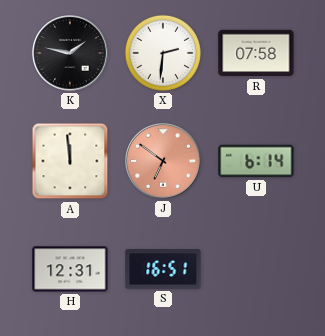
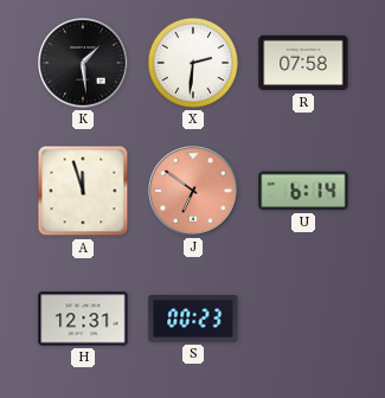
K: 1:47 -> 1:29
A: 11:59 -> 11:57
S: 16:51 -> 00:23
